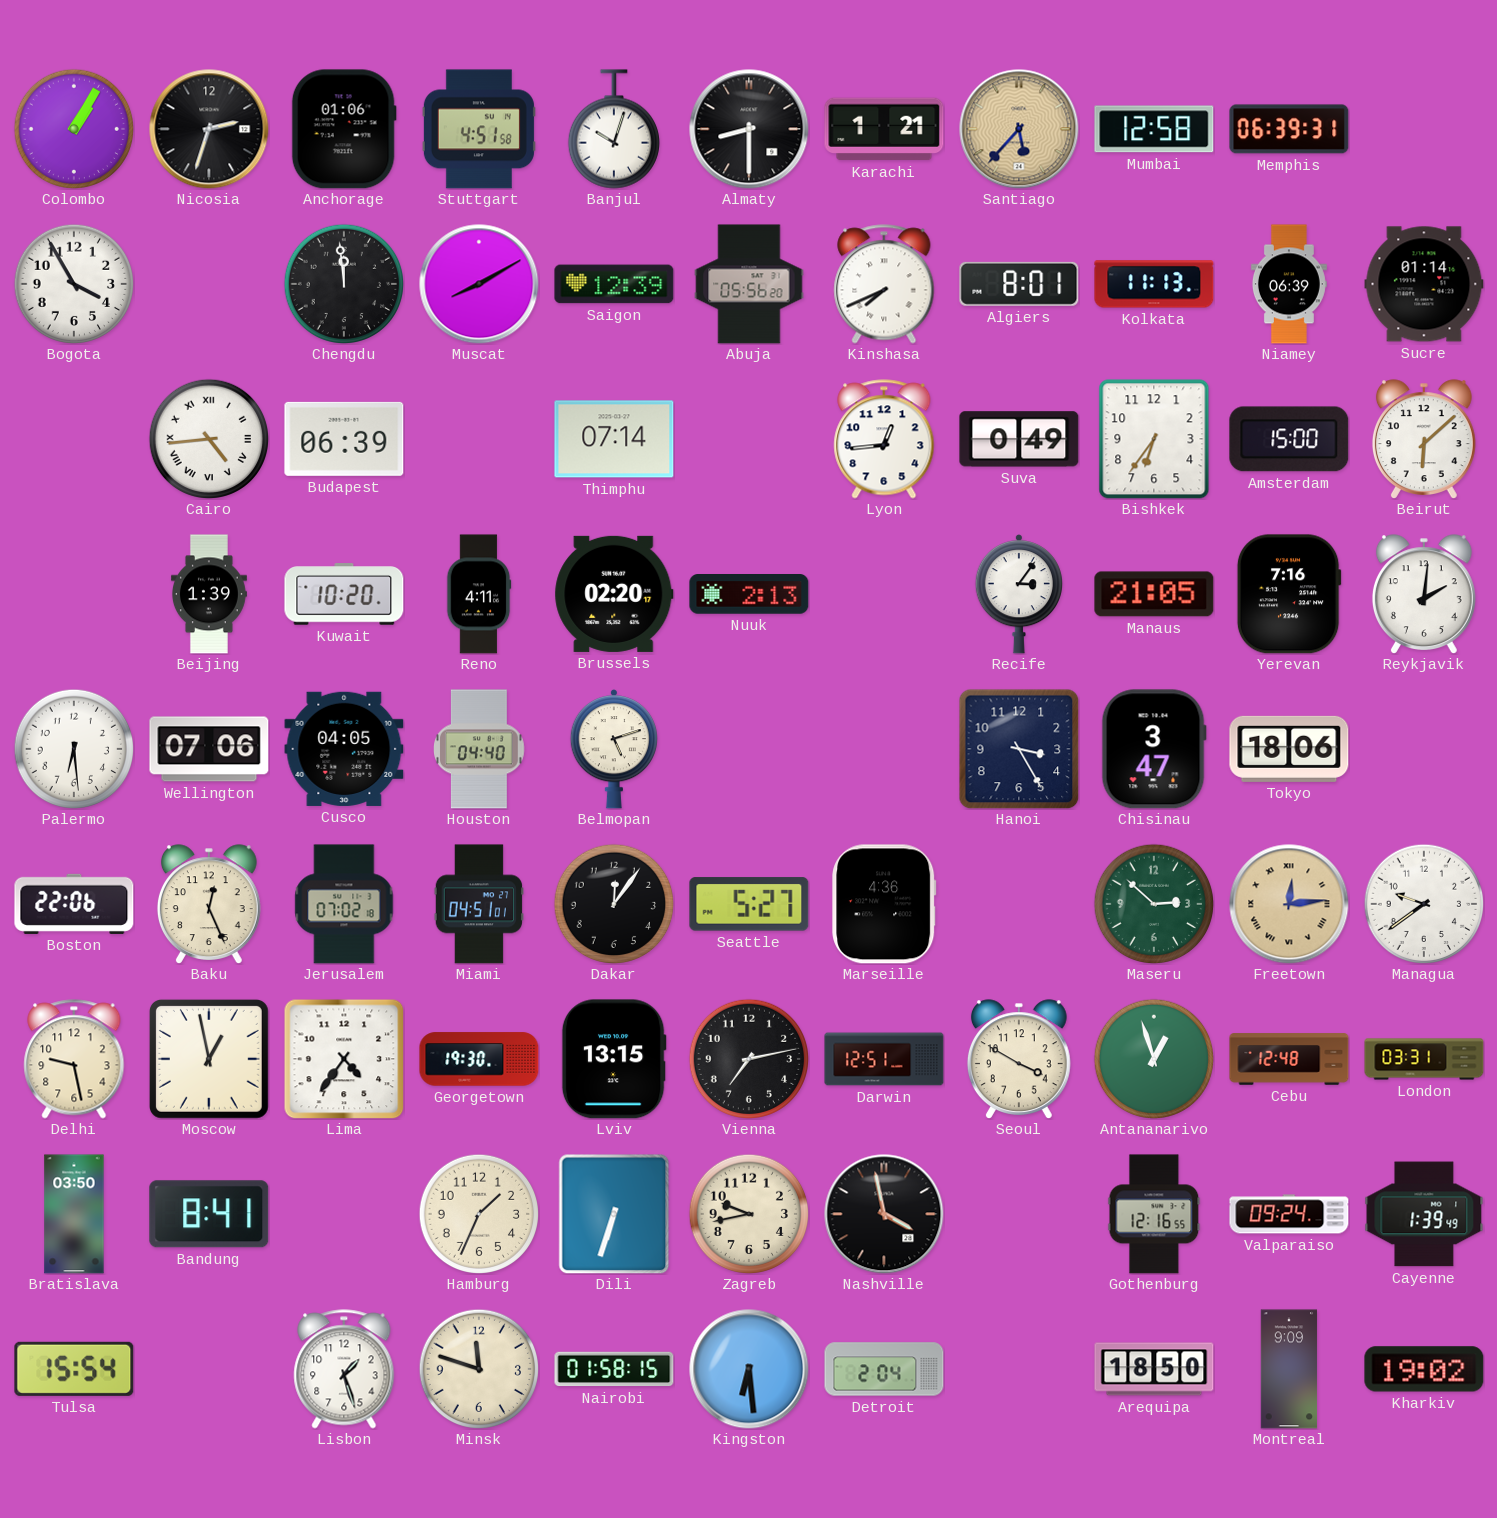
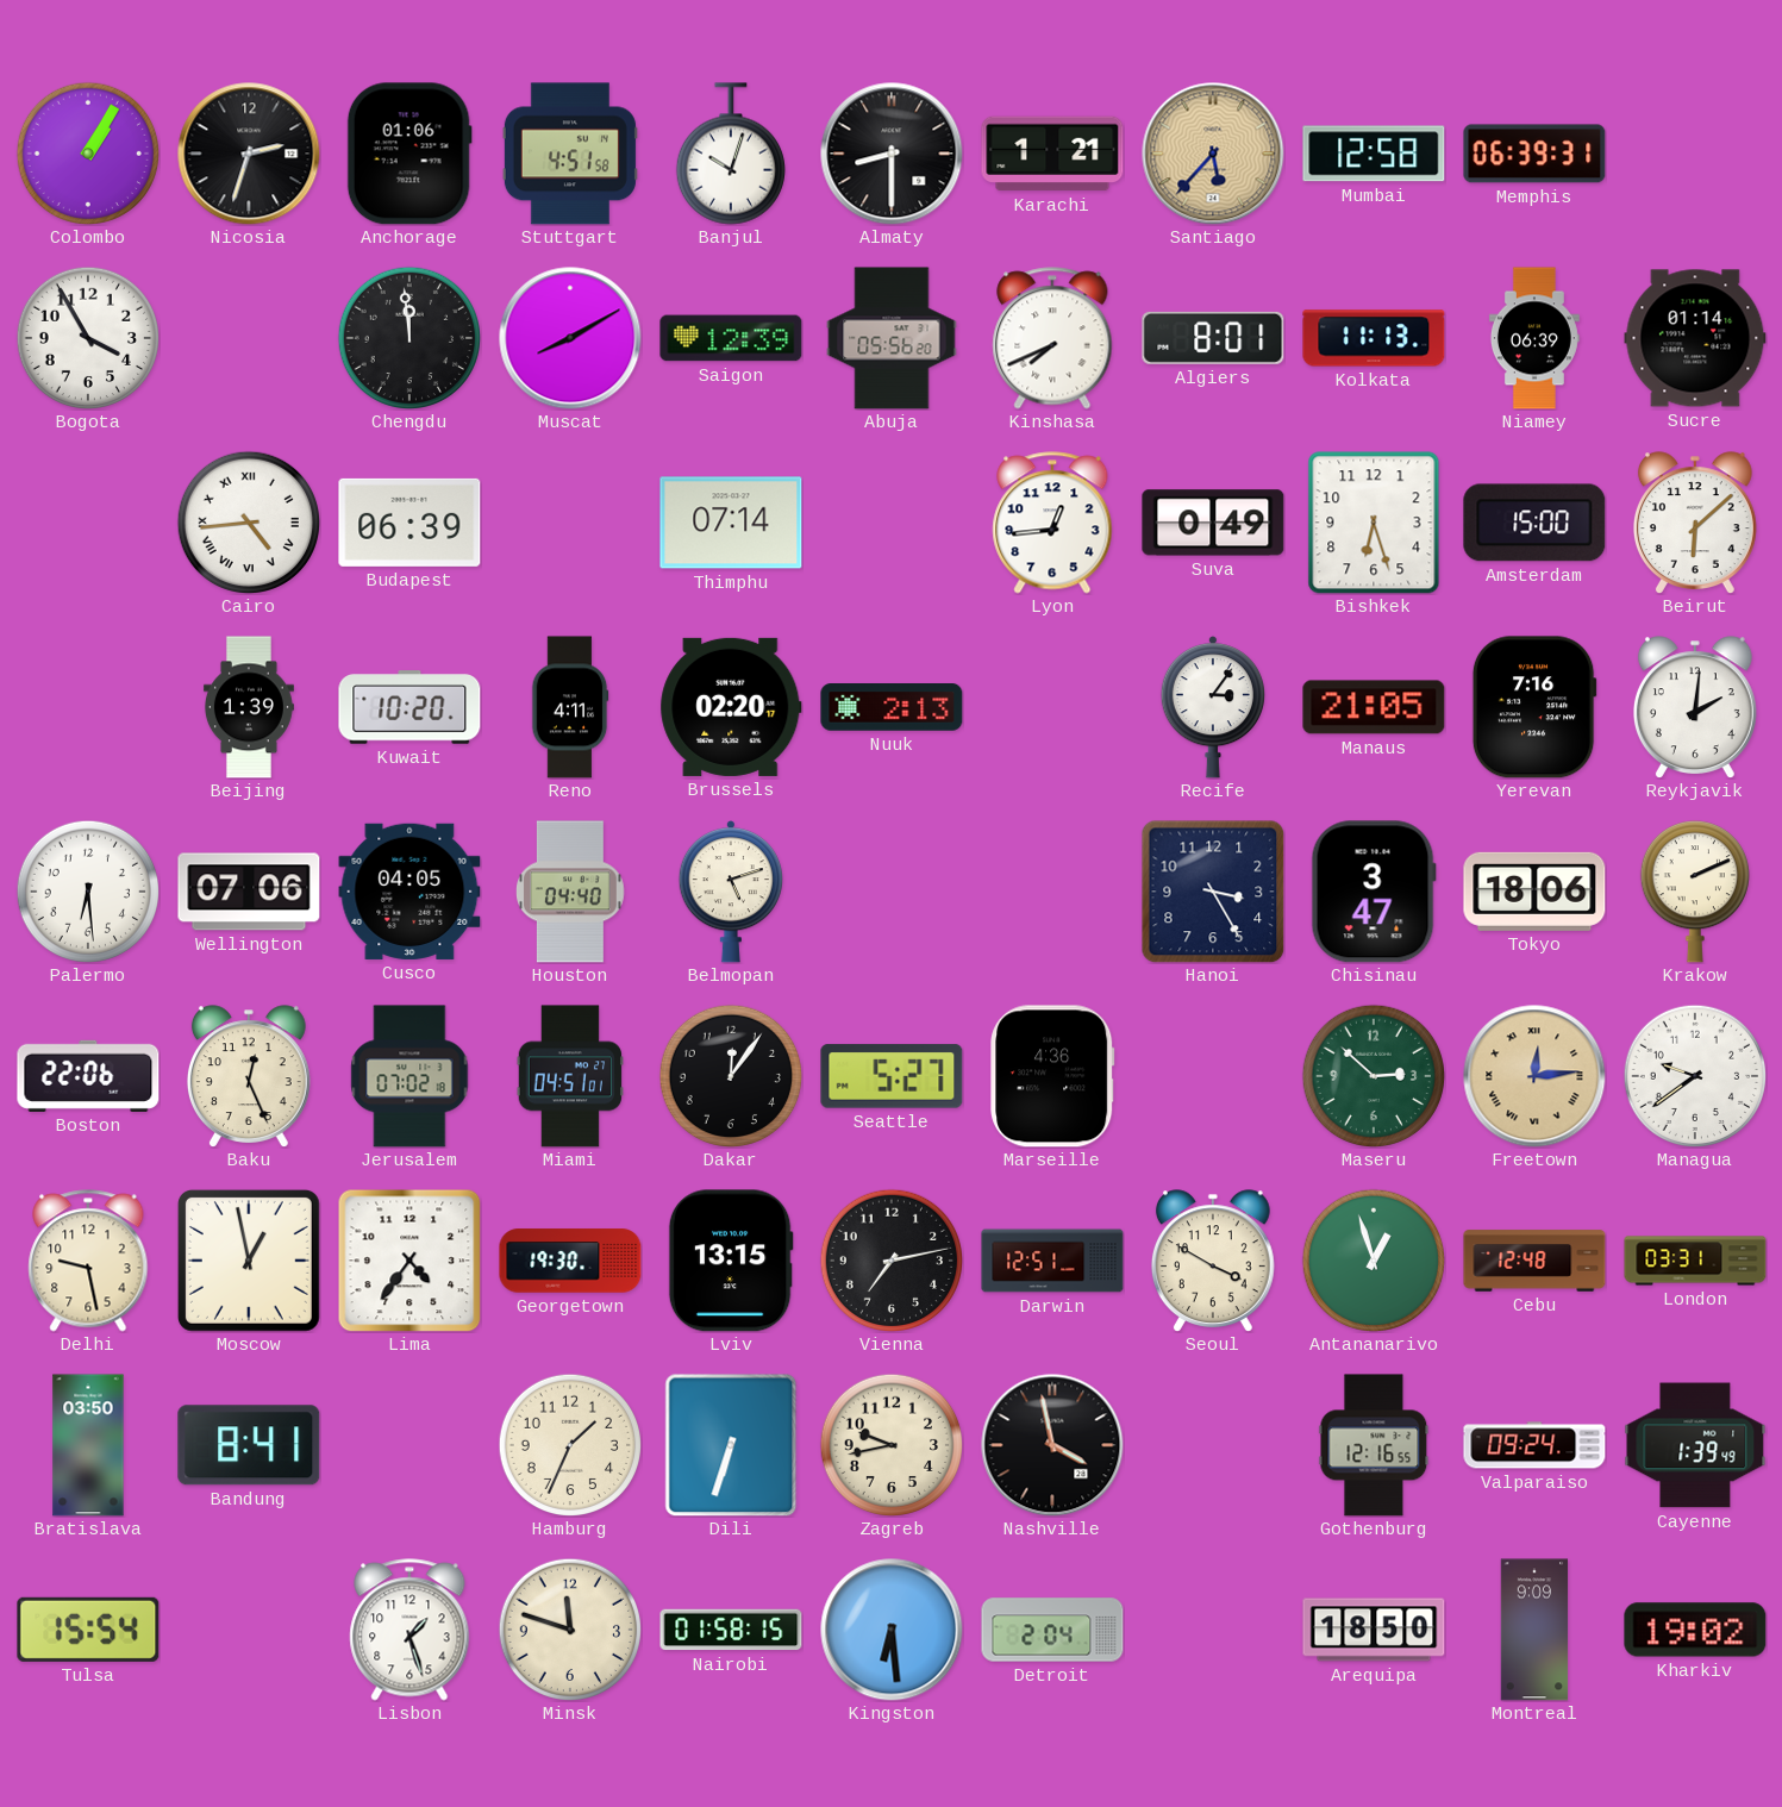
Bishkek: 6:36 -> 6:27
Krakow: none -> 2:11
